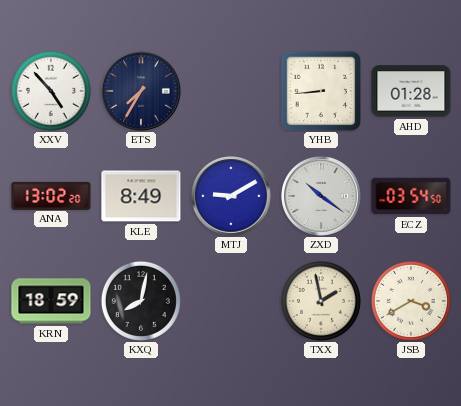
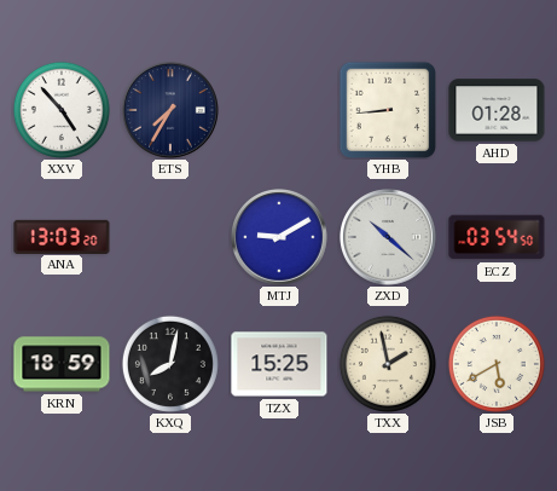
ANA: 13:02 -> 13:03
KLE: 8:49 -> none
ZXD: 10:21 -> 10:22
TZX: none -> 15:25
JSB: 3:40 -> 5:40
